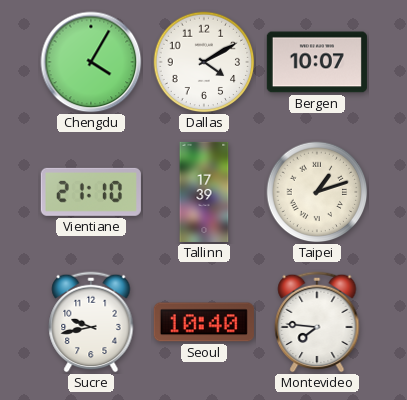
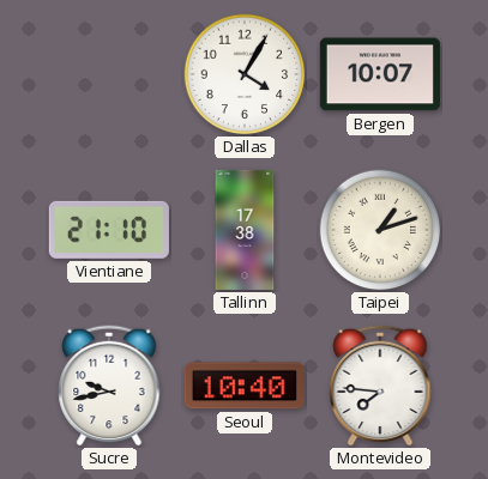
Chengdu: 4:05 -> none
Dallas: 4:10 -> 4:05
Tallinn: 17:39 -> 17:38
